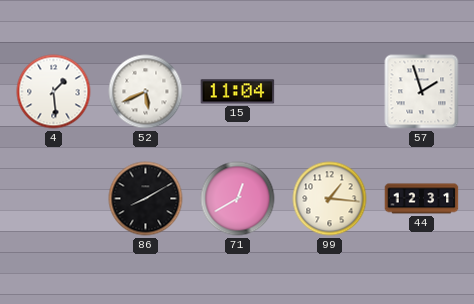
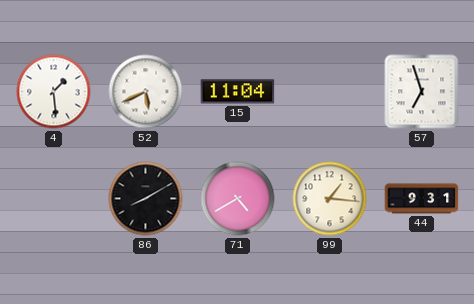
57: 1:57 -> 6:57
71: 12:40 -> 4:40
44: 12:31 -> 9:31
